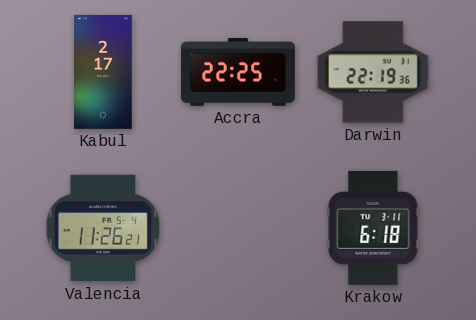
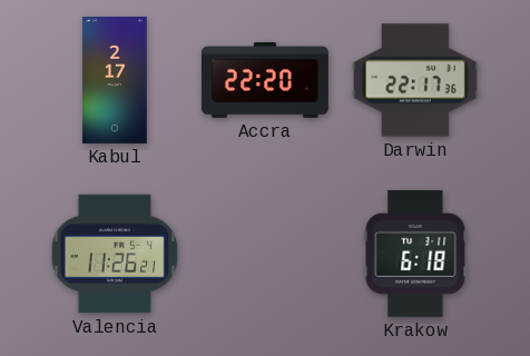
Accra: 22:25 -> 22:20
Darwin: 22:19 -> 22:17
